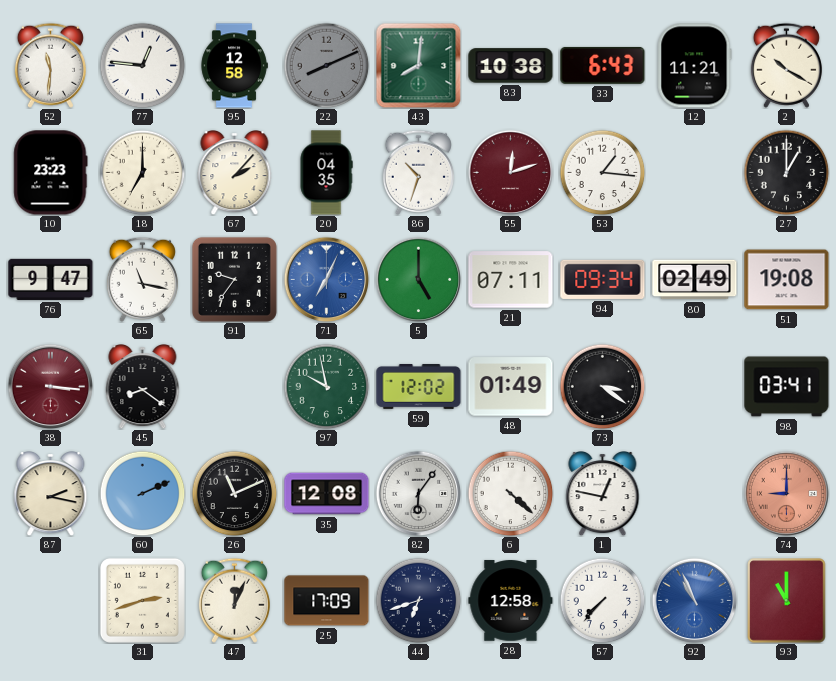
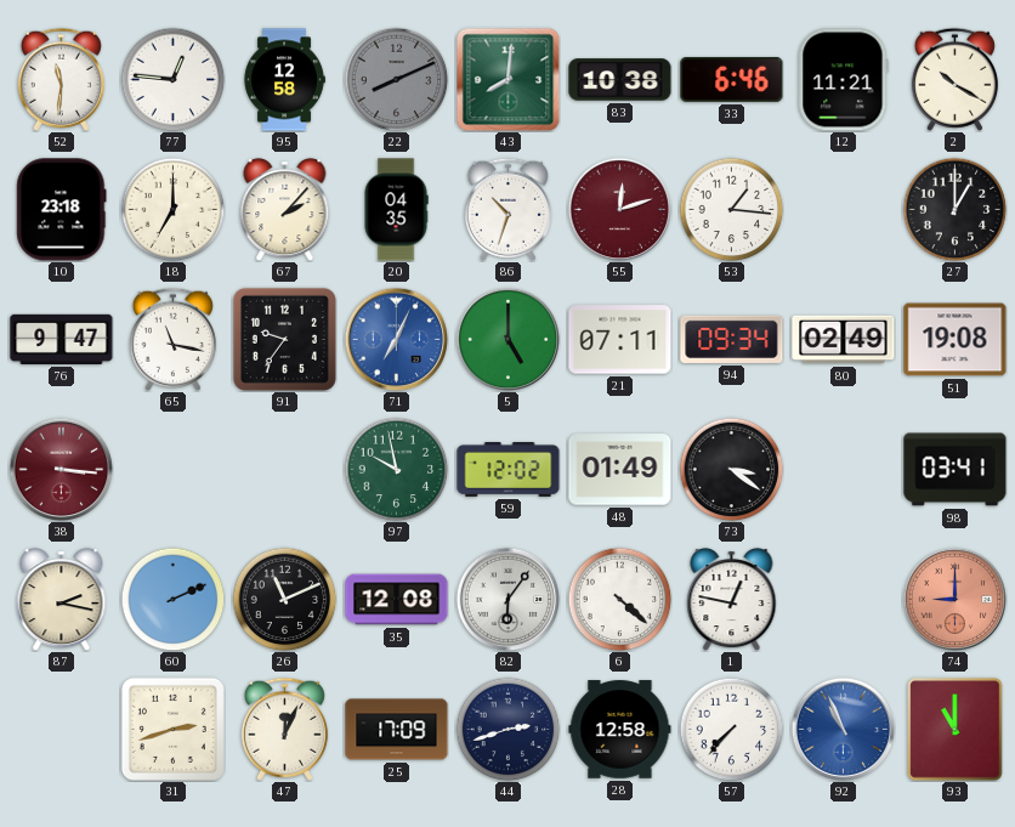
33: 6:43 -> 6:46
10: 23:23 -> 23:18
45: 8:21 -> none
44: 6:42 -> 2:42
